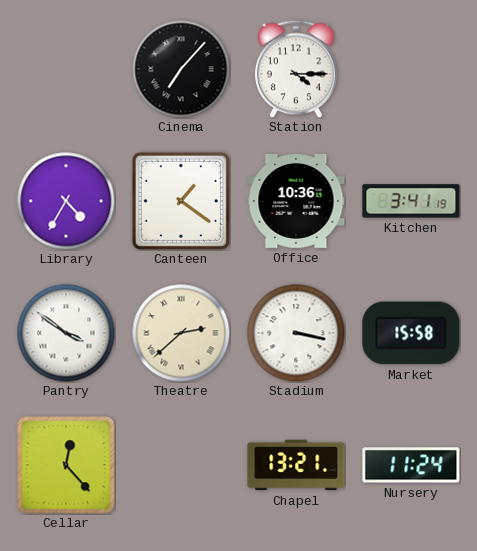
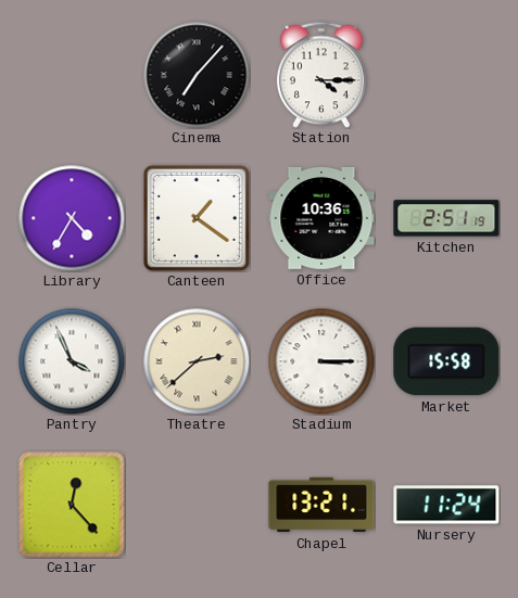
Kitchen: 3:41 -> 2:51
Pantry: 3:51 -> 3:56
Stadium: 3:17 -> 3:15
